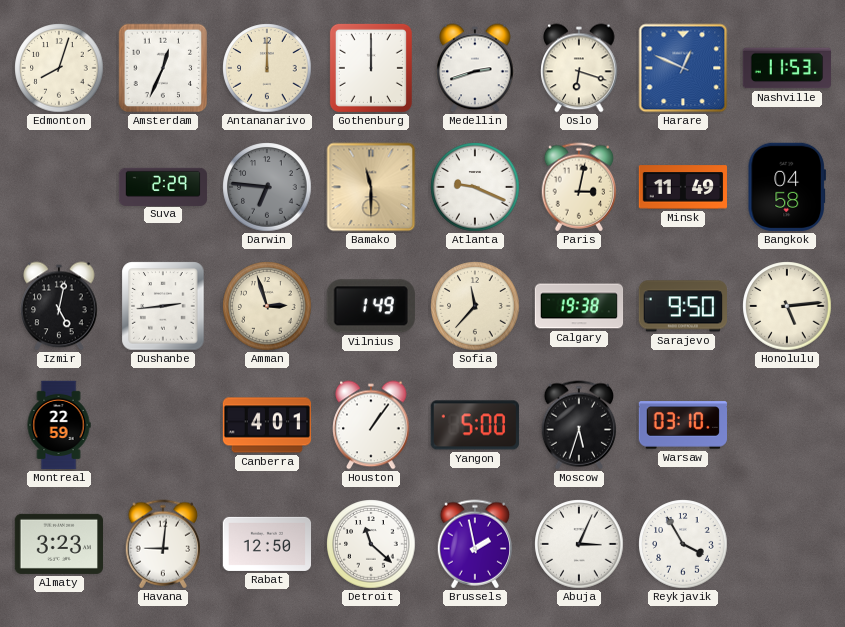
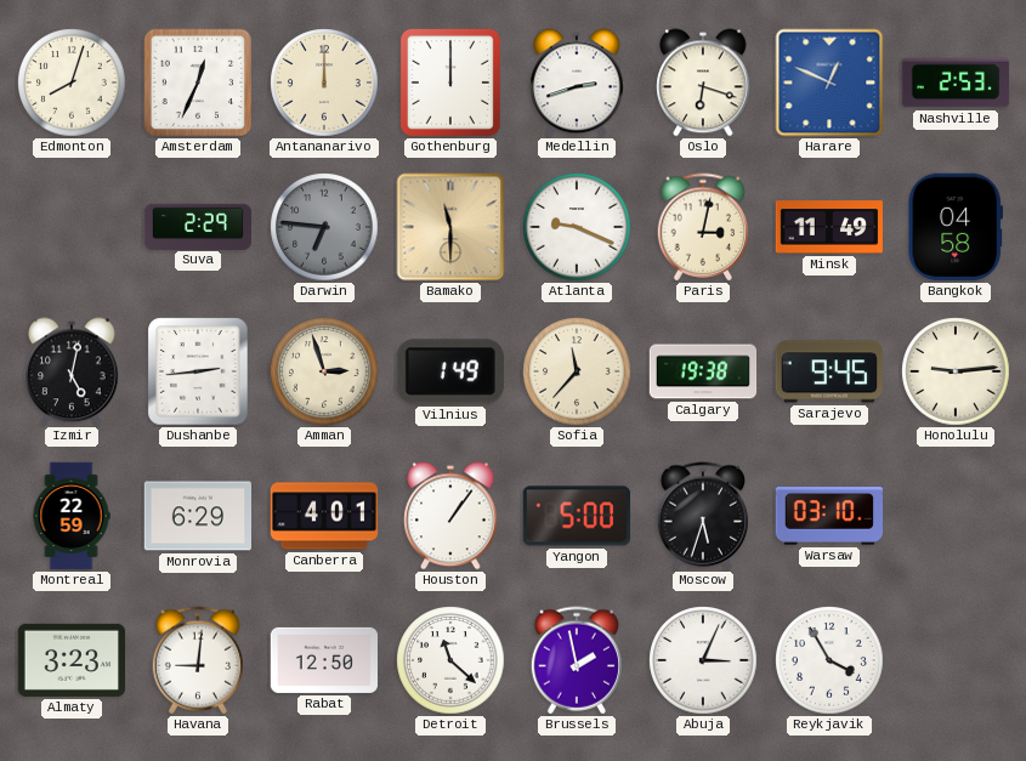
Nashville: 11:53 -> 2:53
Sarajevo: 9:50 -> 9:45
Honolulu: 5:14 -> 9:14
Monrovia: none -> 6:29
